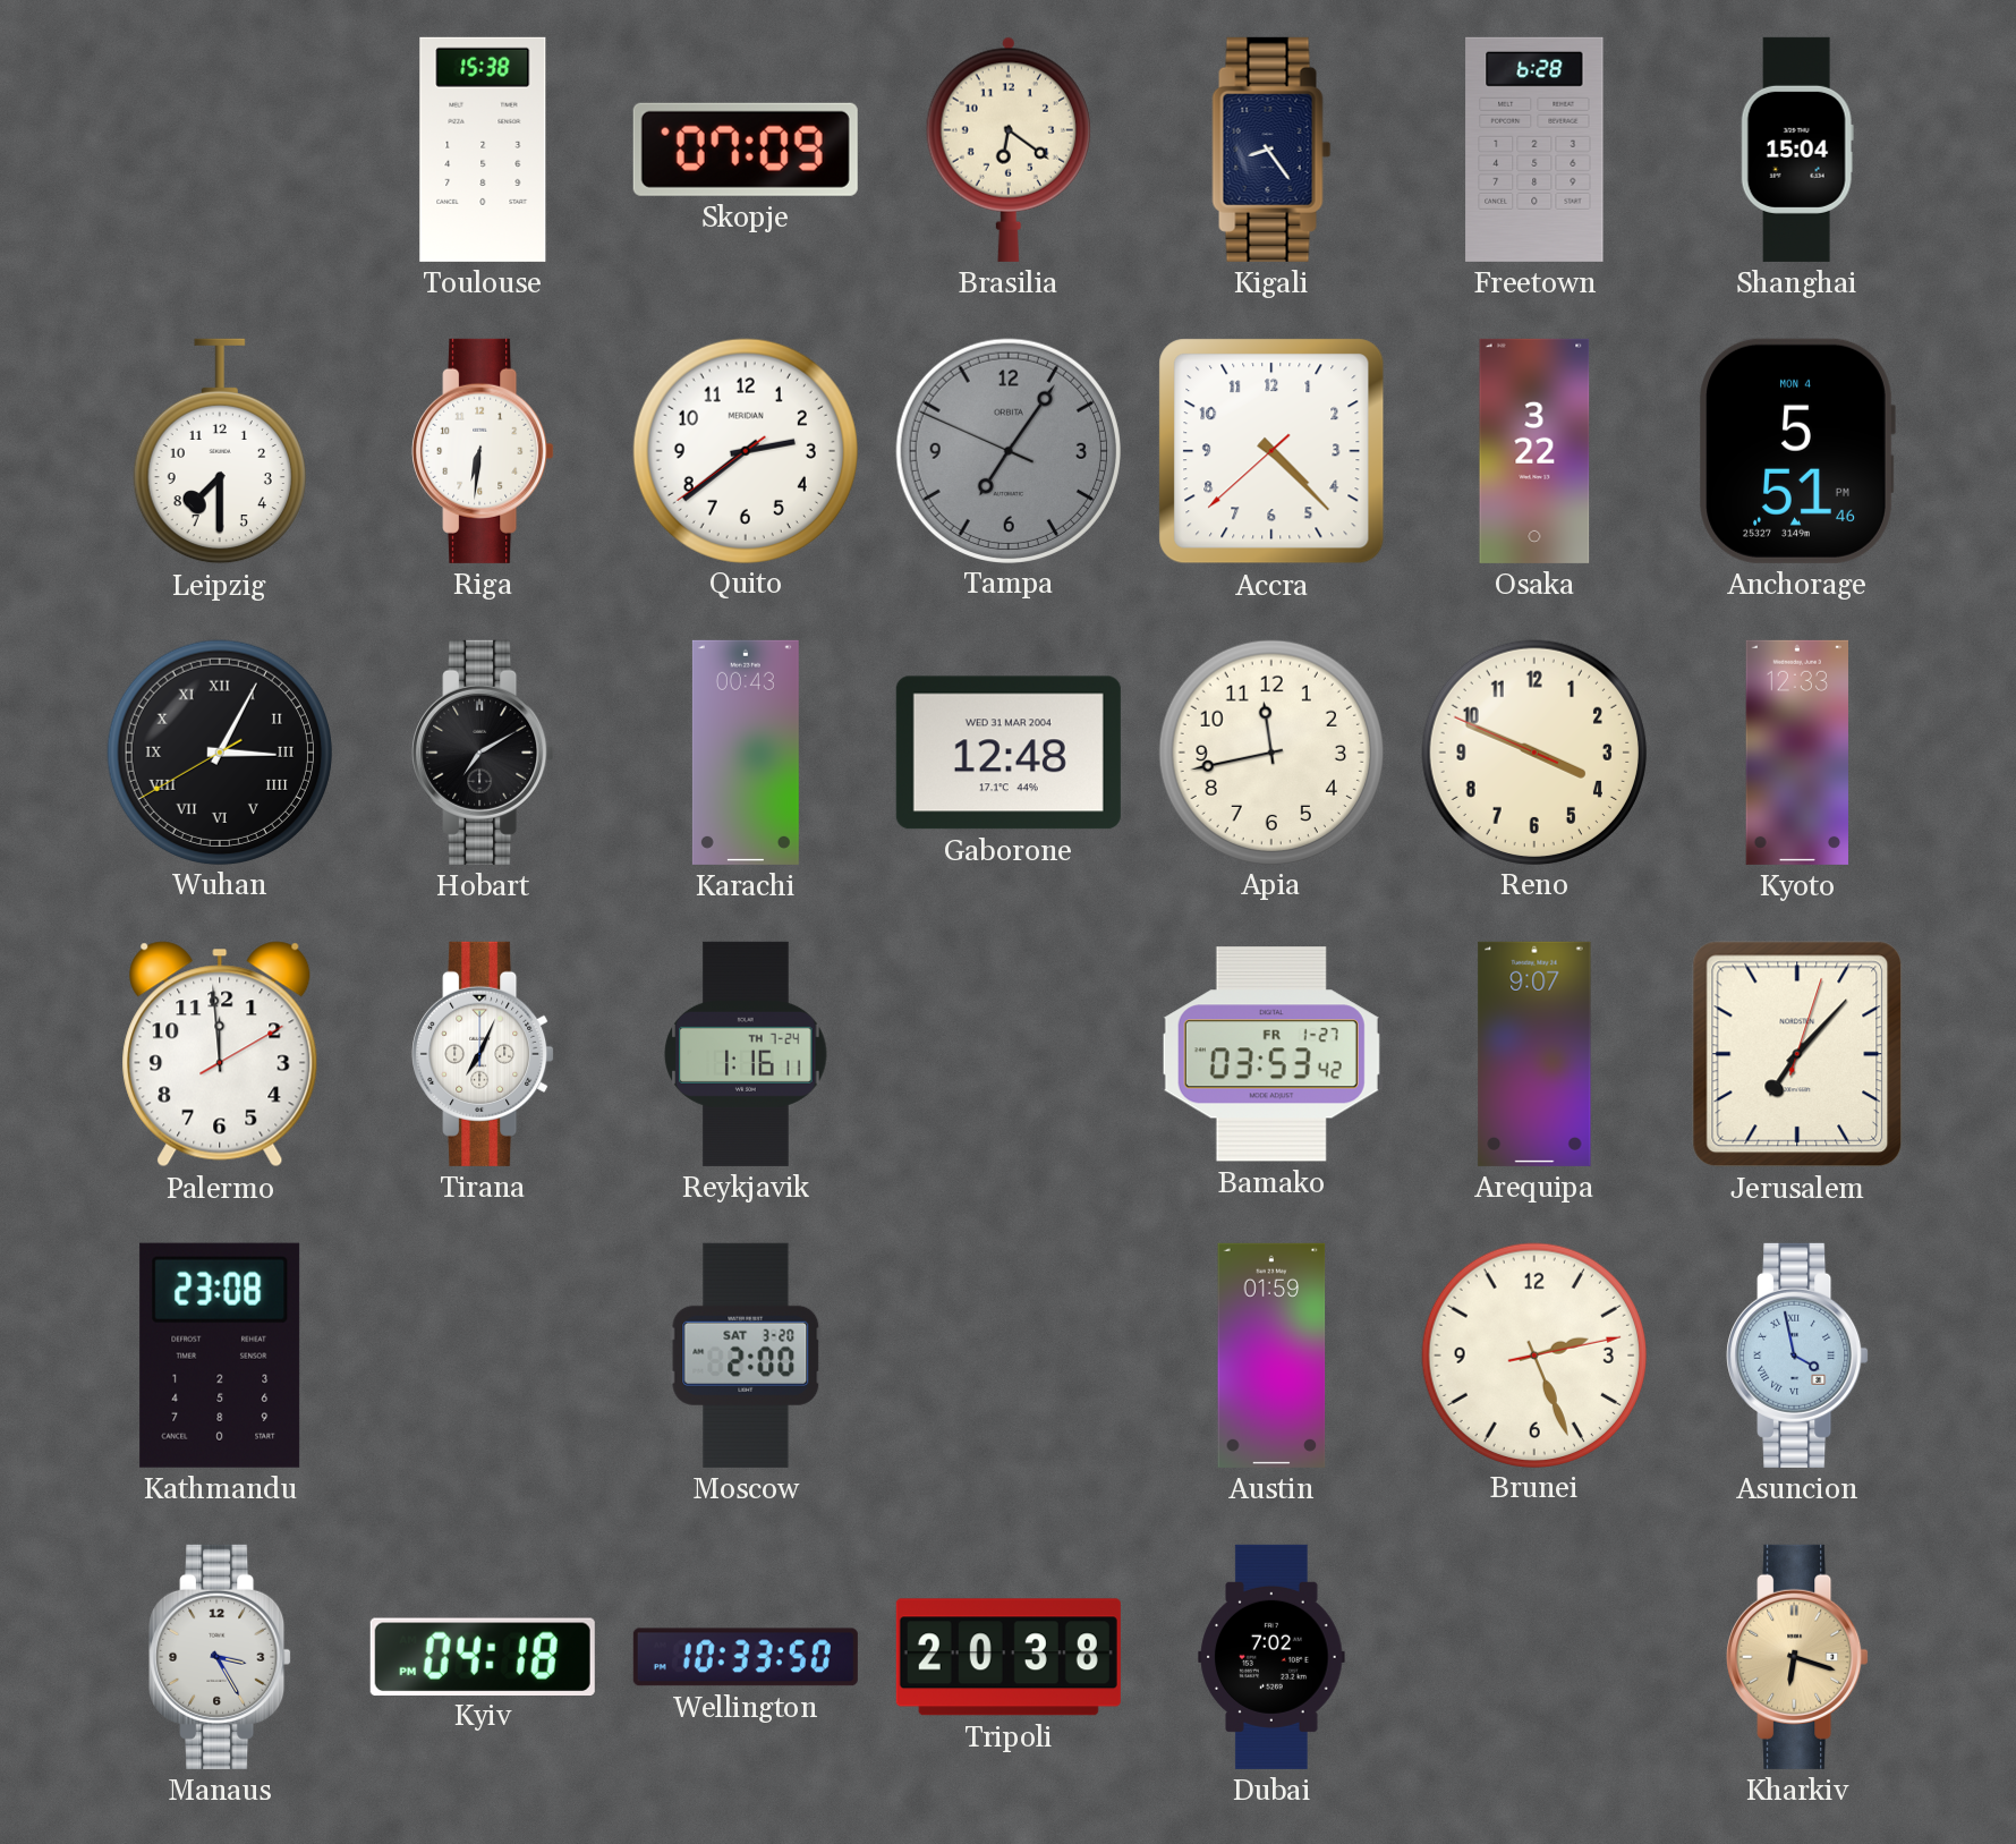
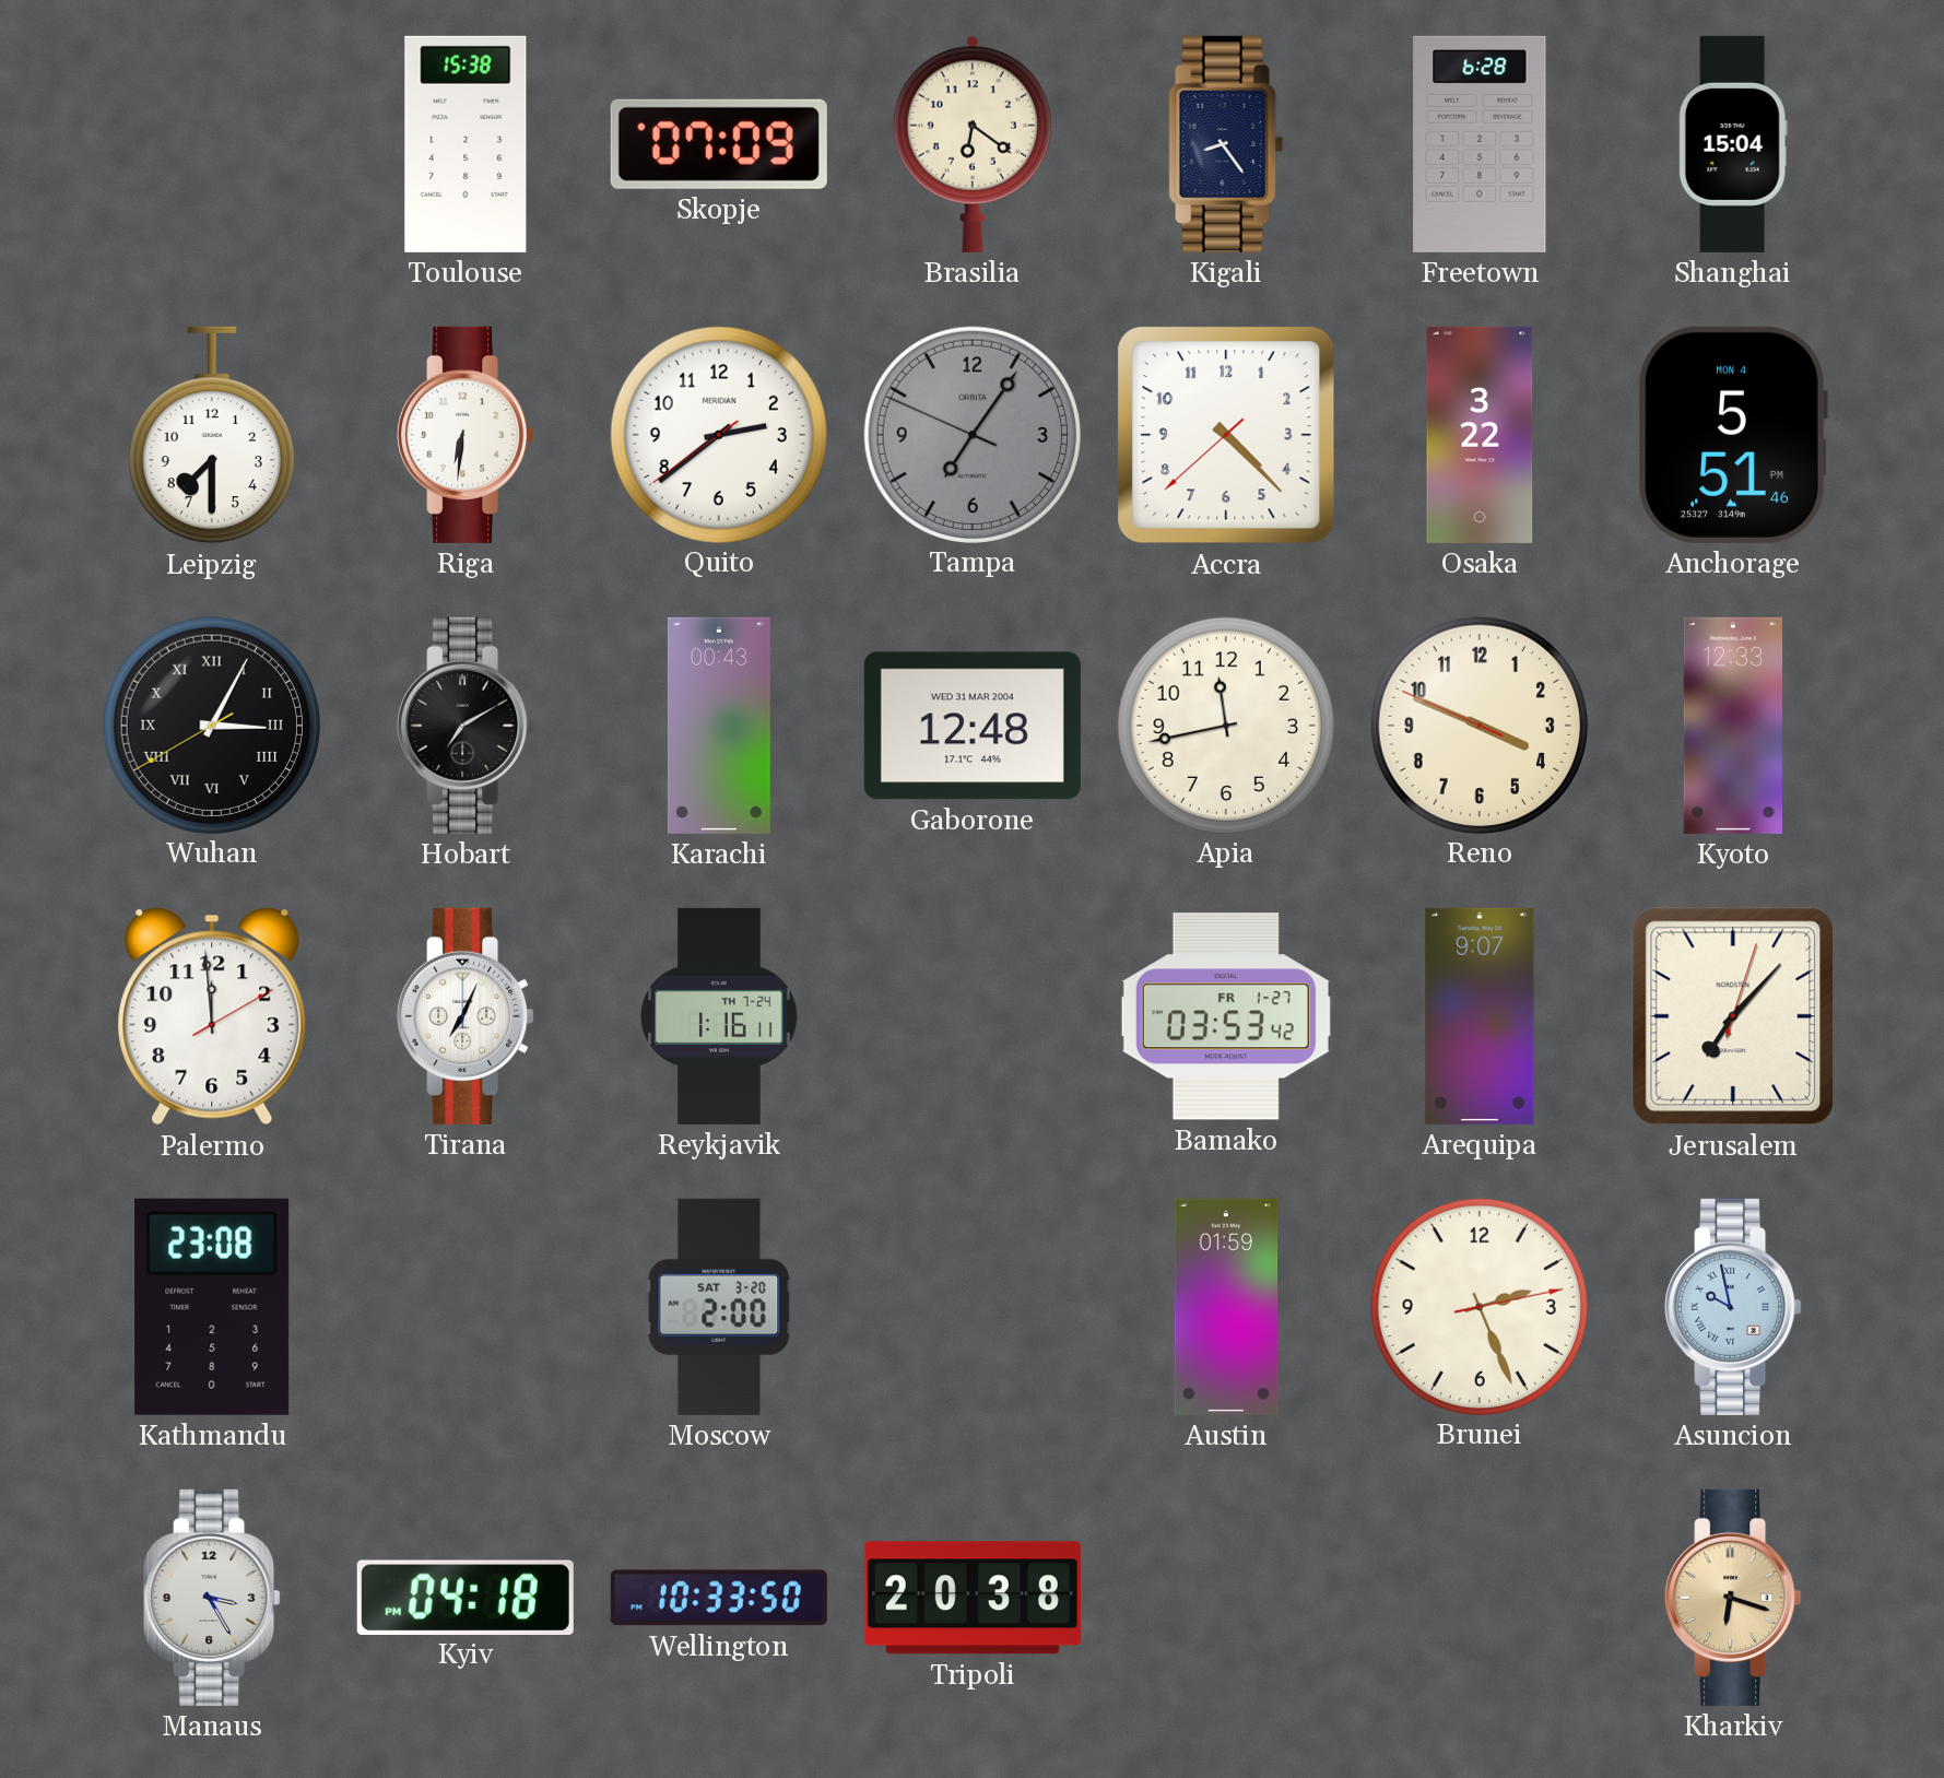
Asuncion: 3:58 -> 9:58
Dubai: 7:02 -> none
